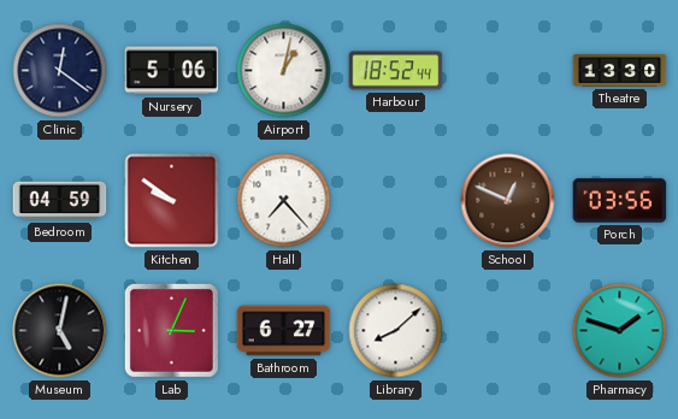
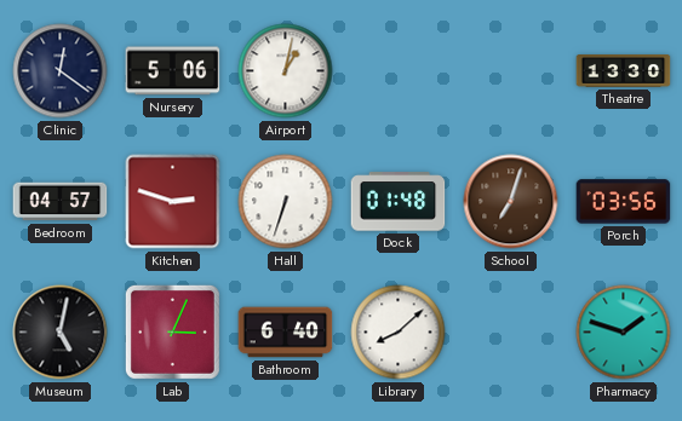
Harbour: 18:52 -> none
Bedroom: 04:59 -> 04:57
Kitchen: 9:51 -> 2:48
Hall: 7:23 -> 6:33
Dock: none -> 01:48
School: 12:49 -> 7:03
Bathroom: 6:27 -> 6:40
